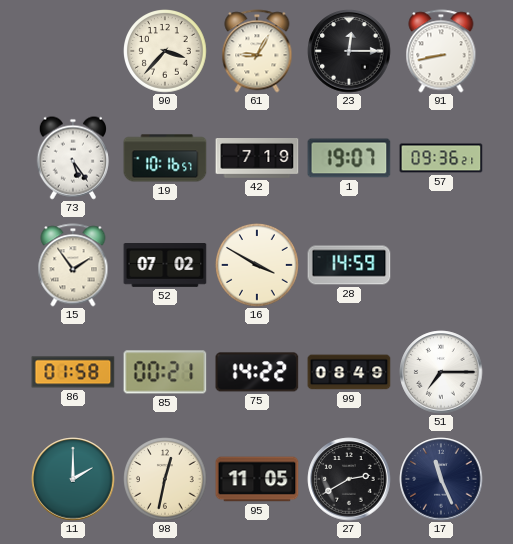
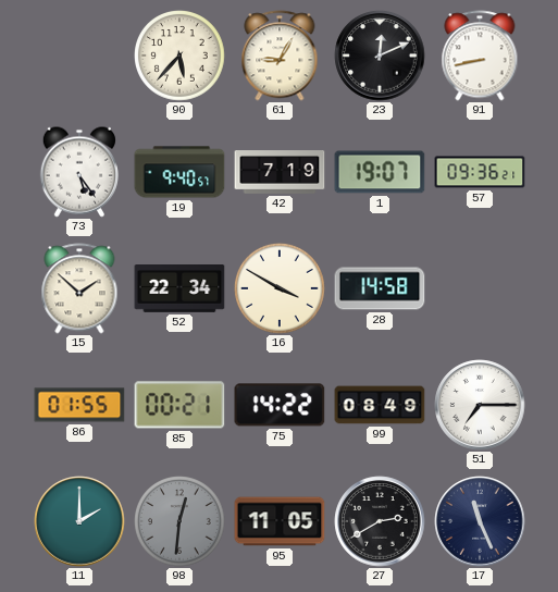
90: 3:37 -> 5:37
23: 12:15 -> 12:11
19: 10:16 -> 9:40
15: 1:54 -> 1:52
52: 07:02 -> 22:34
28: 14:59 -> 14:58
86: 01:58 -> 01:55
98: 12:32 -> 12:31
98 dial: cream -> grey
